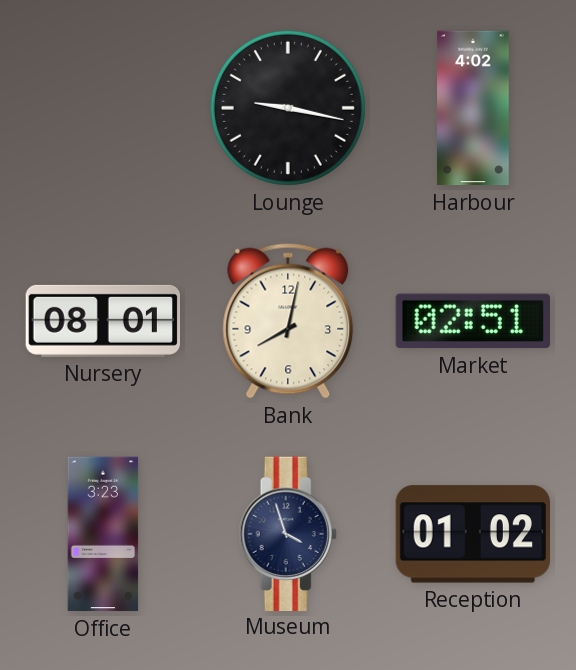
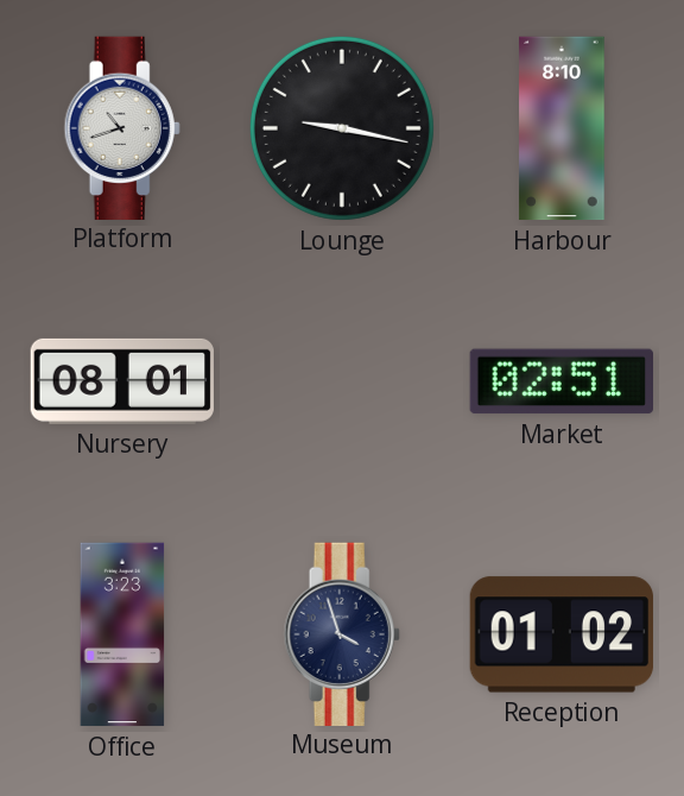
Platform: none -> 10:42
Harbour: 4:02 -> 8:10
Bank: 8:02 -> none
